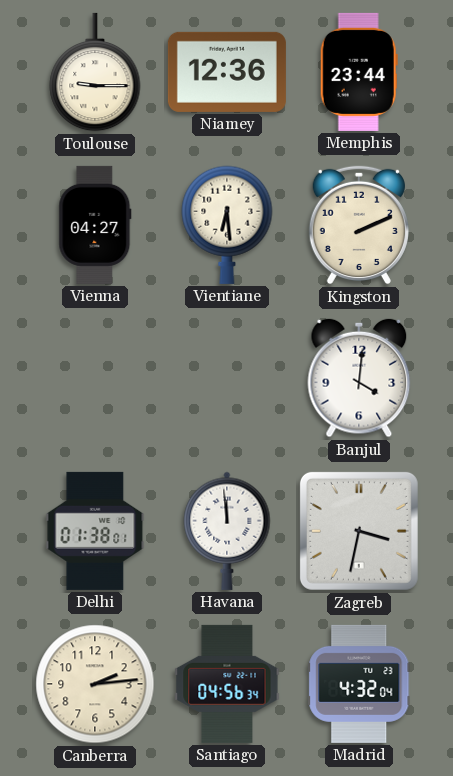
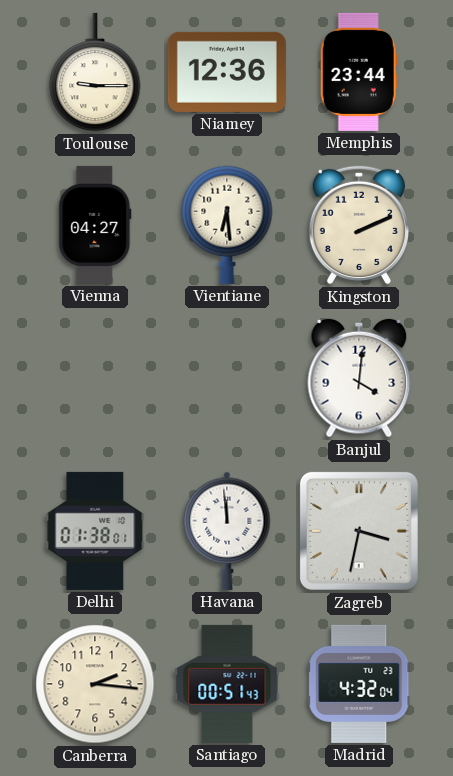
Canberra: 2:14 -> 2:16
Santiago: 04:56 -> 00:51
